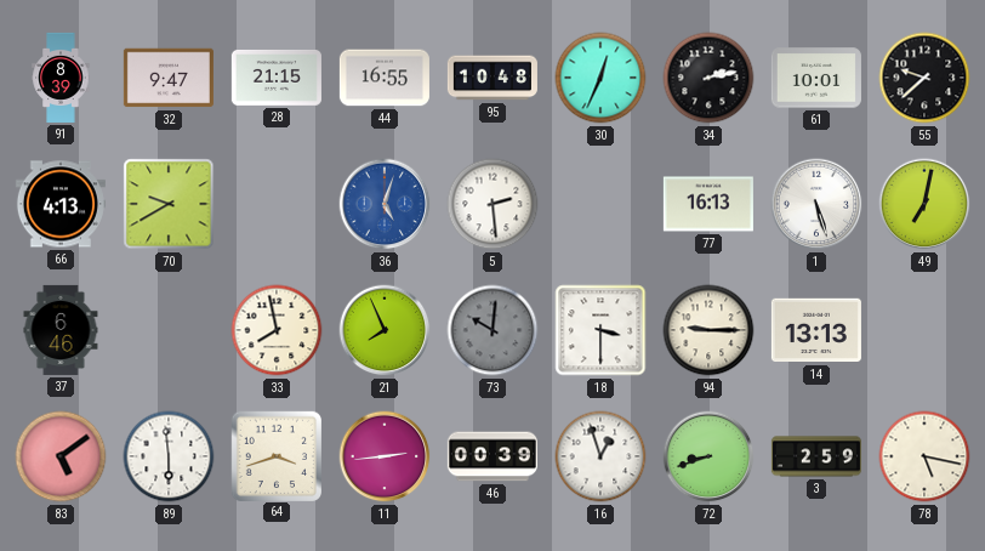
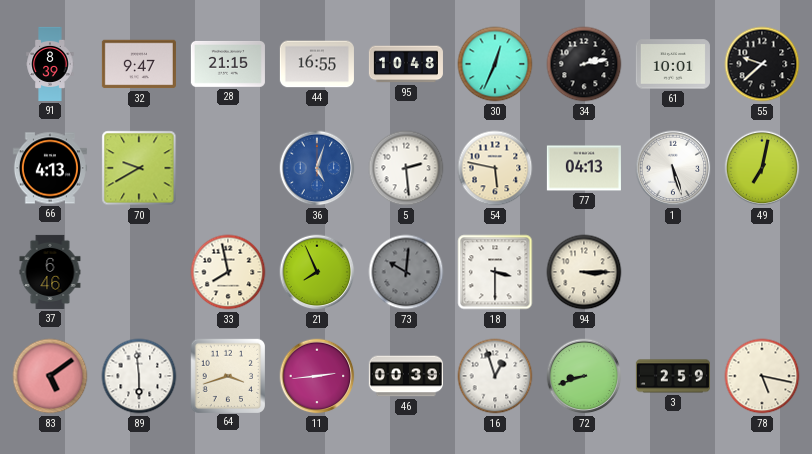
54: none -> 5:47
77: 16:13 -> 04:13
94: 9:15 -> 3:15
14: 13:13 -> none
